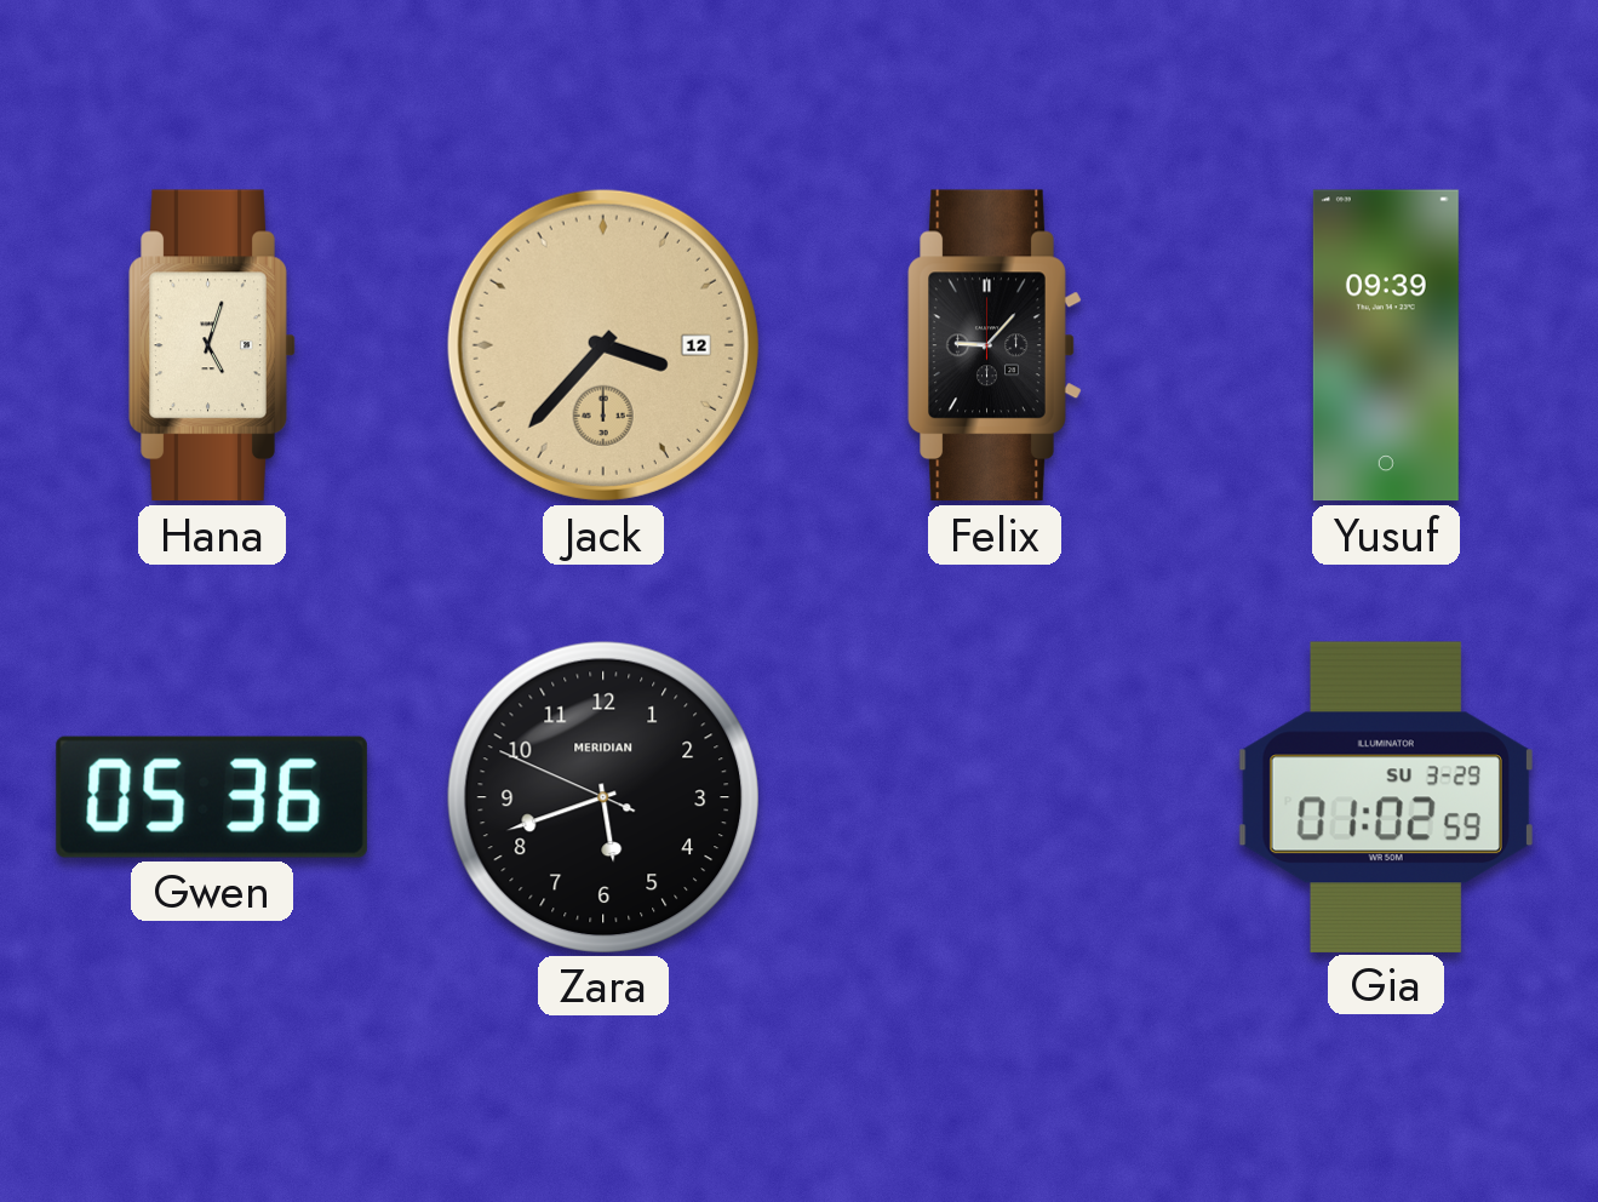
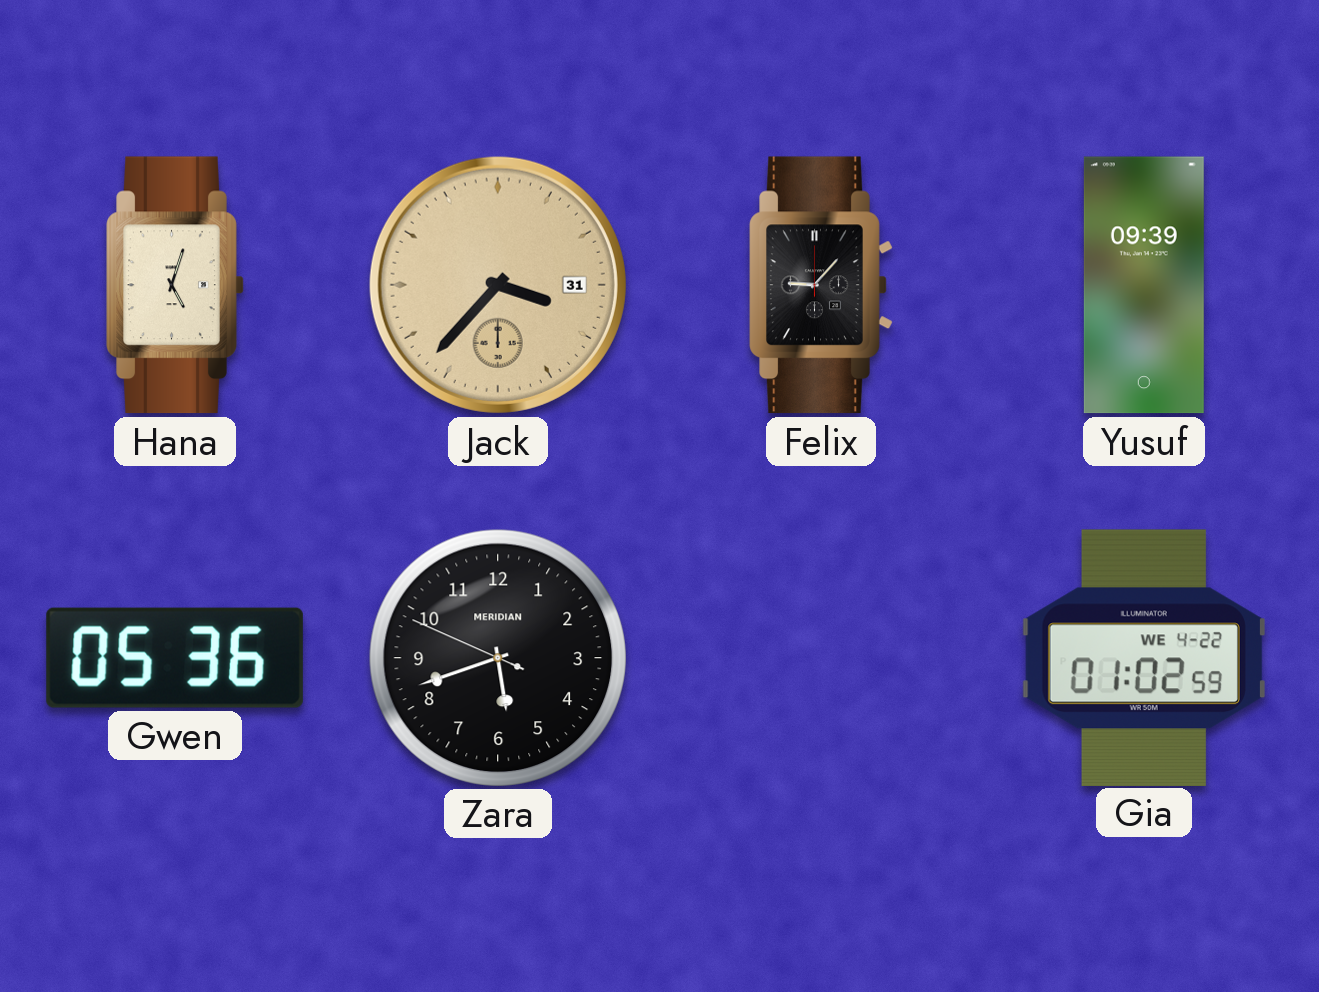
Jack date: 12 -> 31
Gia date: SU 3-29 -> WE 4-22
